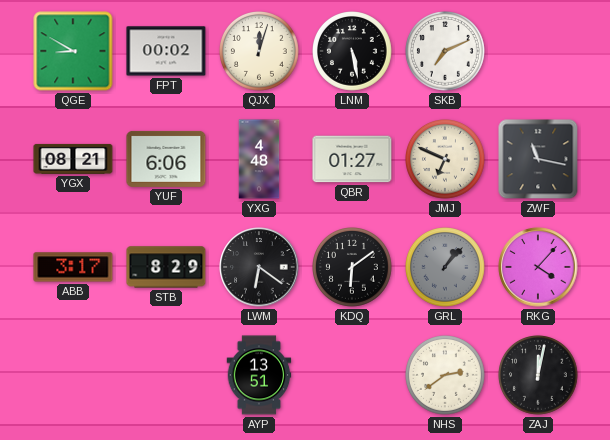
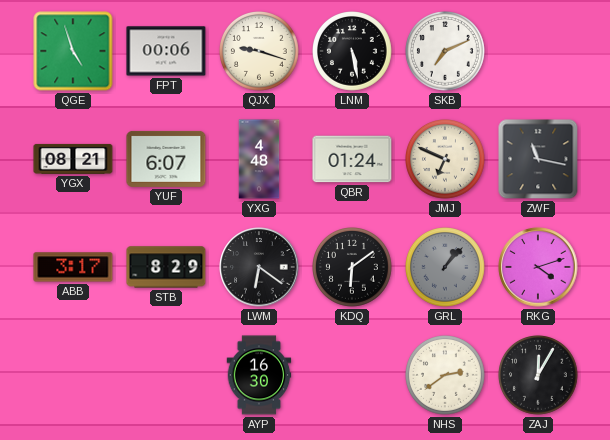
QGE: 8:50 -> 4:57
FPT: 00:02 -> 00:06
QJX: 12:03 -> 9:18
YUF: 6:06 -> 6:07
QBR: 01:27 -> 01:24
RKG: 4:07 -> 4:12
AYP: 13:51 -> 16:30
ZAJ: 12:02 -> 12:05
